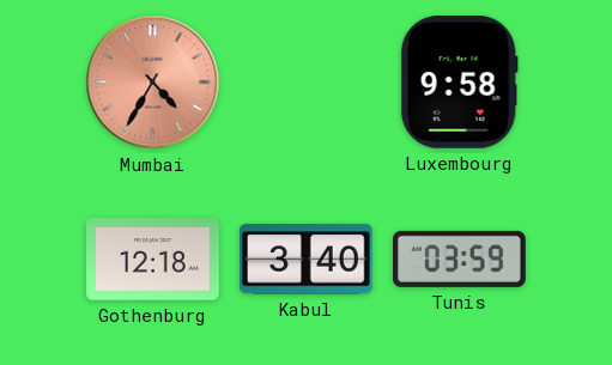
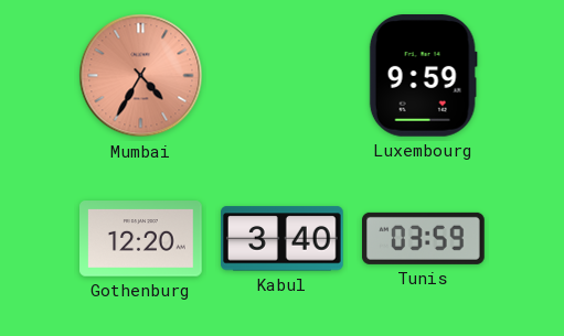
Luxembourg: 9:58 -> 9:59
Gothenburg: 12:18 -> 12:20
